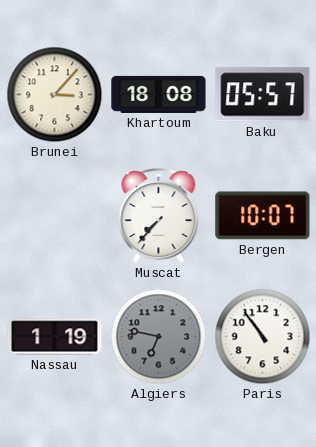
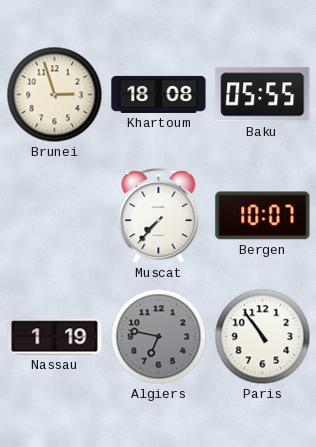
Brunei: 3:07 -> 2:57
Baku: 05:57 -> 05:55
